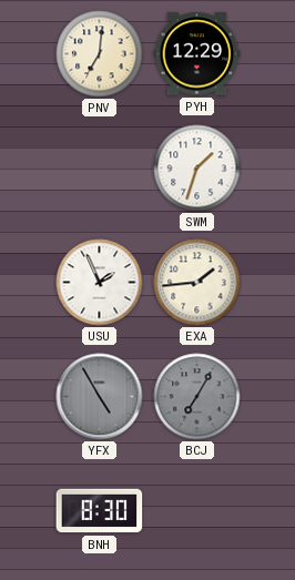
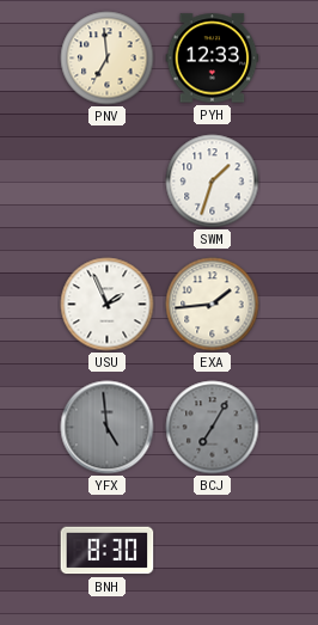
PNV: 7:01 -> 6:59
PYH: 12:29 -> 12:33
YFX: 4:55 -> 4:59
